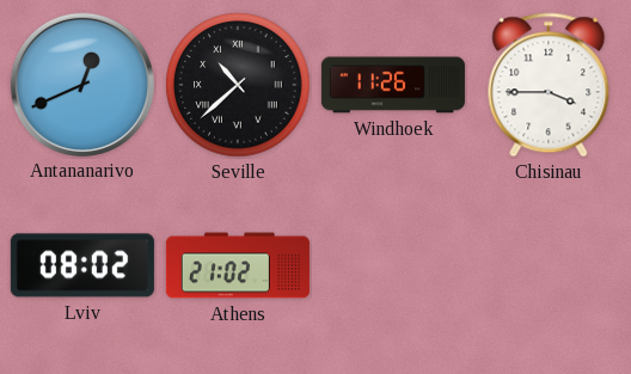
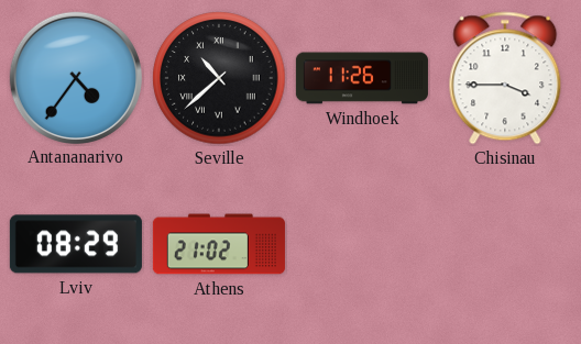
Antananarivo: 12:41 -> 4:36
Lviv: 08:02 -> 08:29
